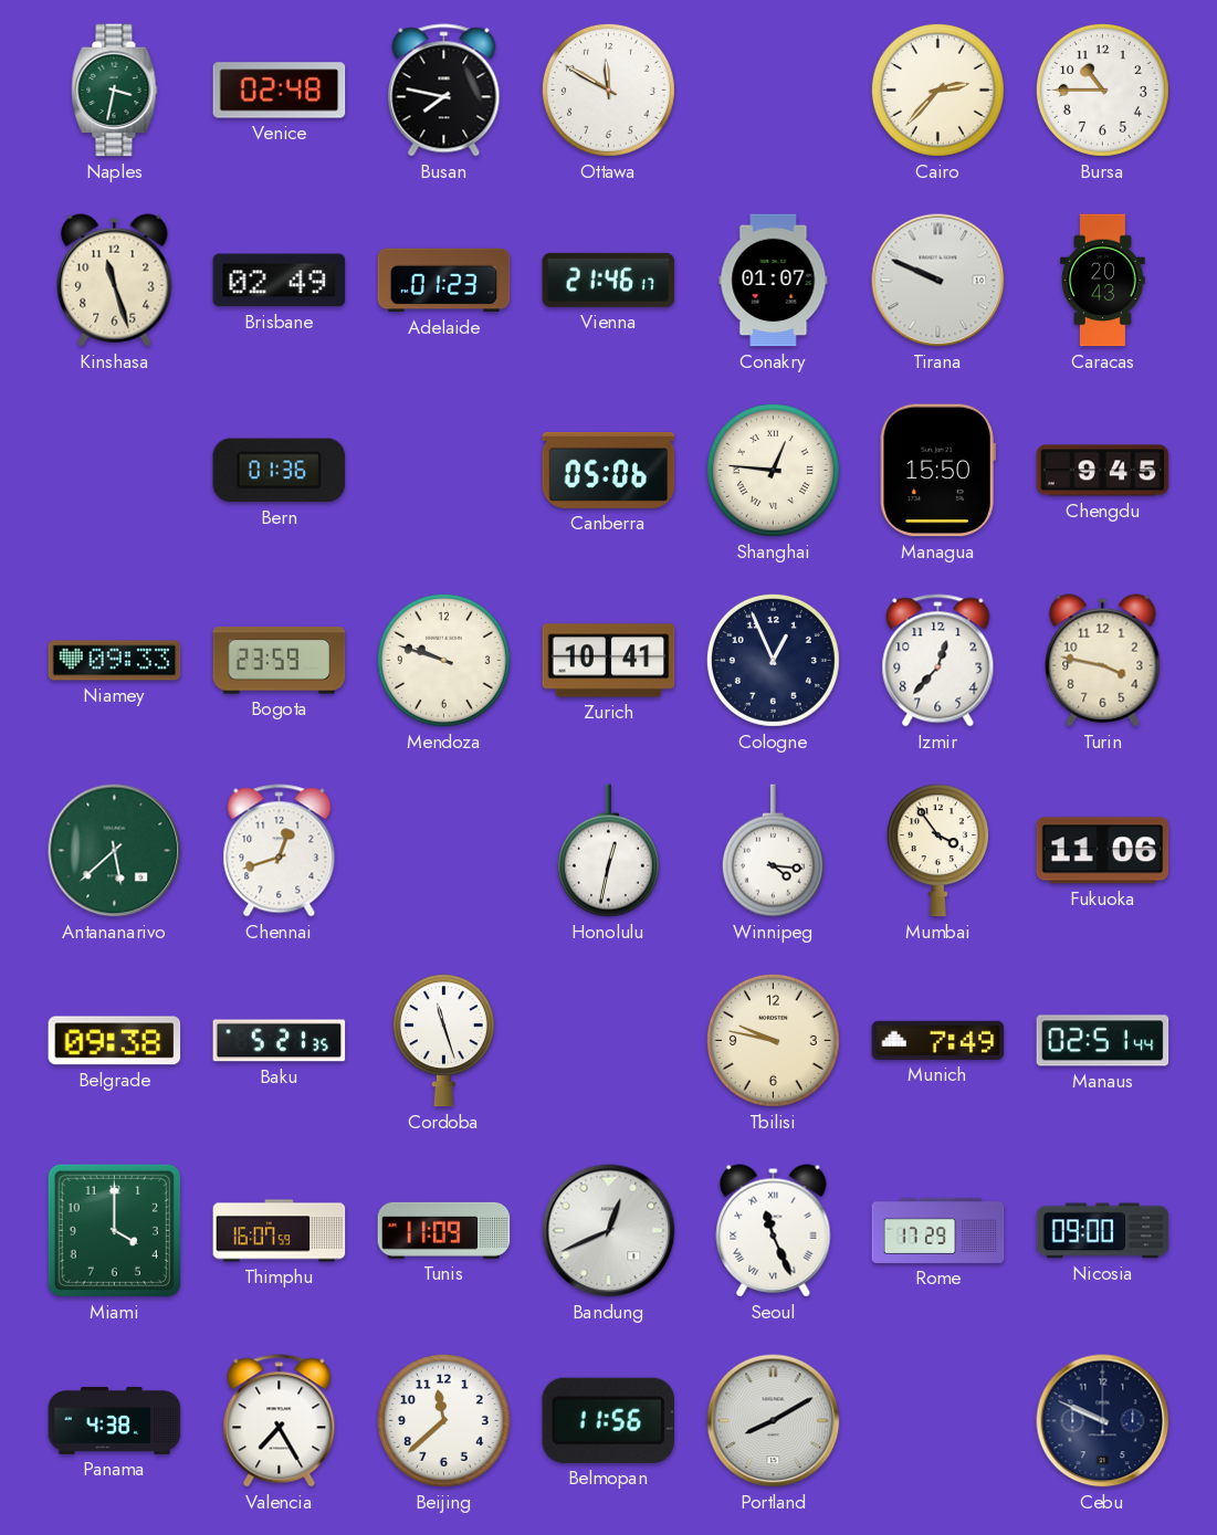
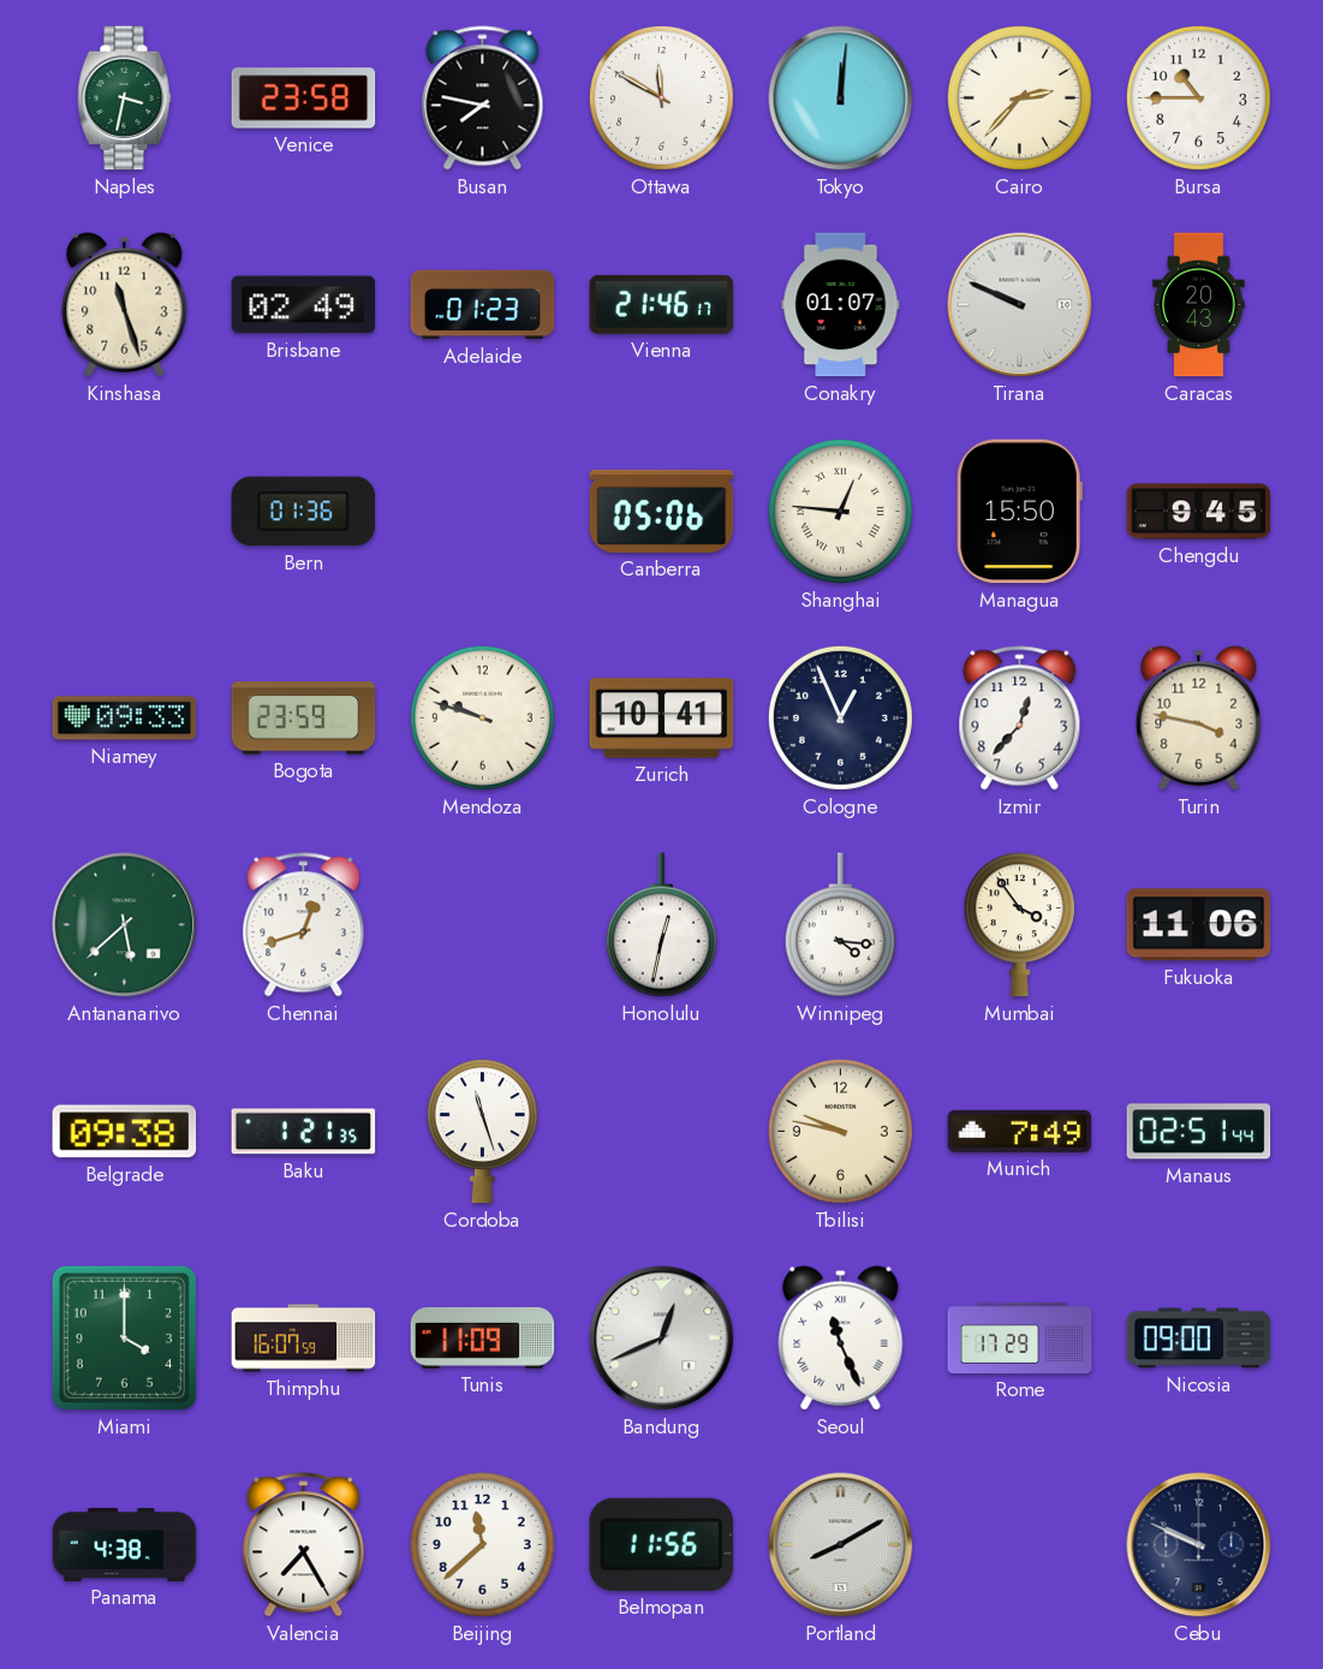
Venice: 02:48 -> 23:58
Tokyo: none -> 12:01
Baku: 5:21 -> 1:21
